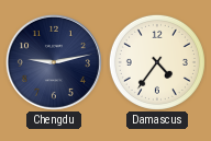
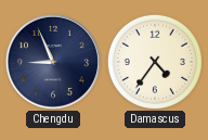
Chengdu: 9:13 -> 8:56
